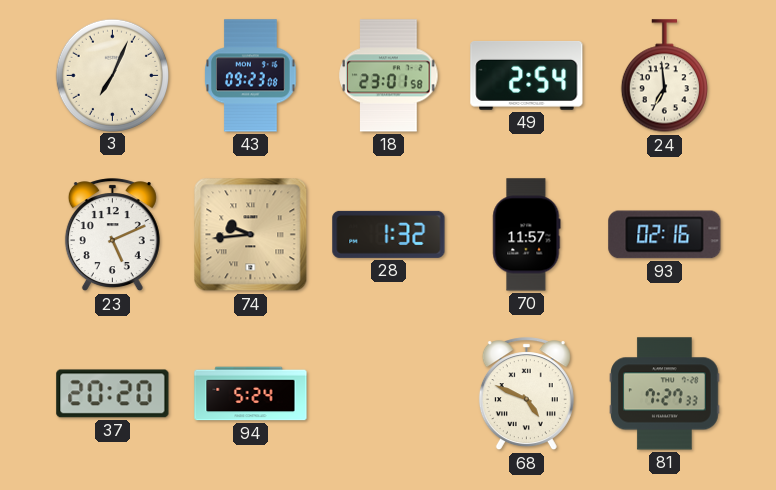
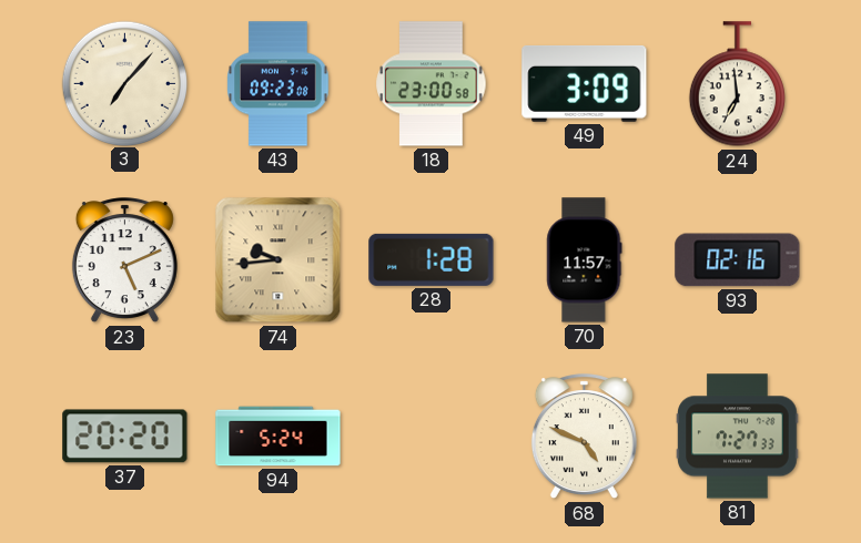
3: 7:04 -> 7:07
18: 23:01 -> 23:00
49: 2:54 -> 3:09
28: 1:32 -> 1:28
